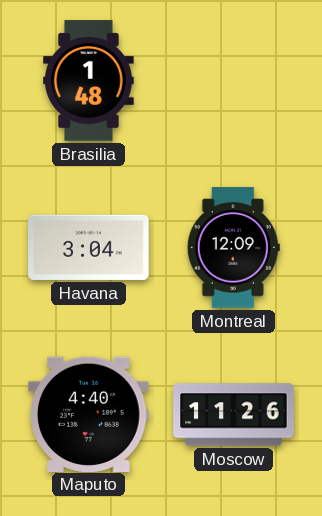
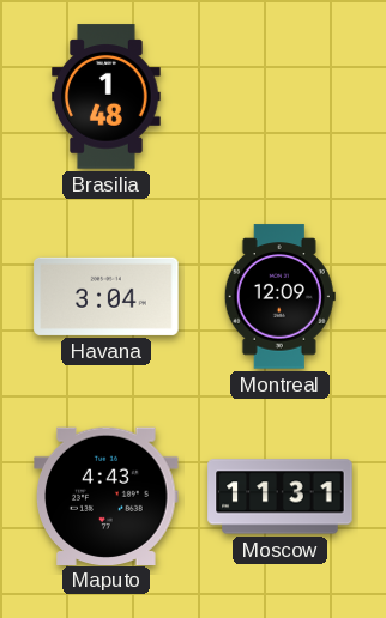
Maputo: 4:40 -> 4:43
Moscow: 11:26 -> 11:31
